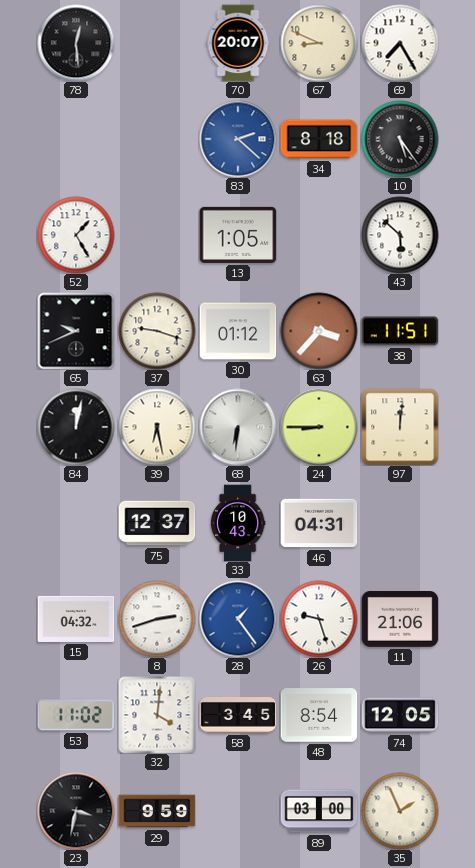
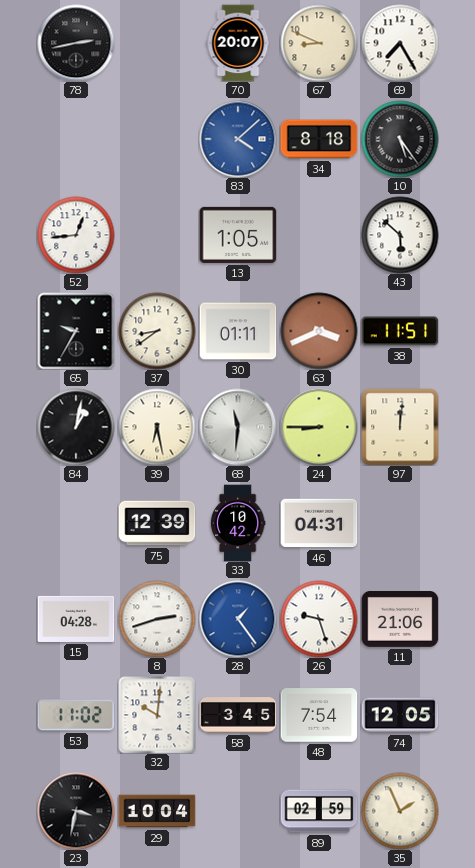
78: 12:29 -> 2:43
83: 2:22 -> 4:08
52: 1:25 -> 12:44
65: 9:41 -> 9:35
37: 9:18 -> 8:39
30: 01:12 -> 01:11
63: 3:37 -> 3:41
84: 12:02 -> 1:02
68: 6:31 -> 11:31
75: 12:37 -> 12:39
33: 10:43 -> 10:42
15: 04:32 -> 04:28
32: 4:01 -> 10:01
48: 8:54 -> 7:54
29: 9:59 -> 10:04
89: 03:00 -> 02:59
